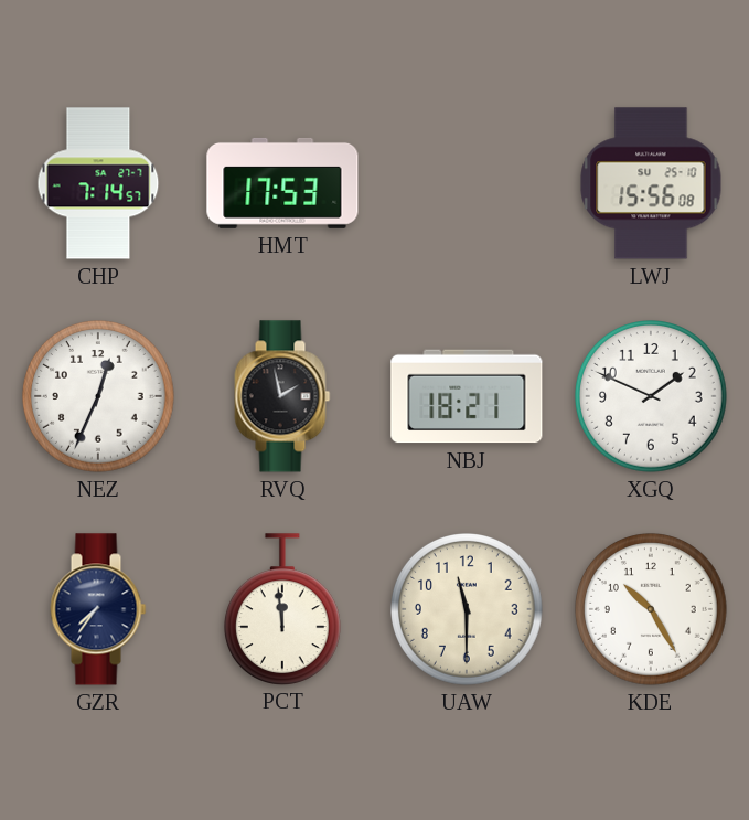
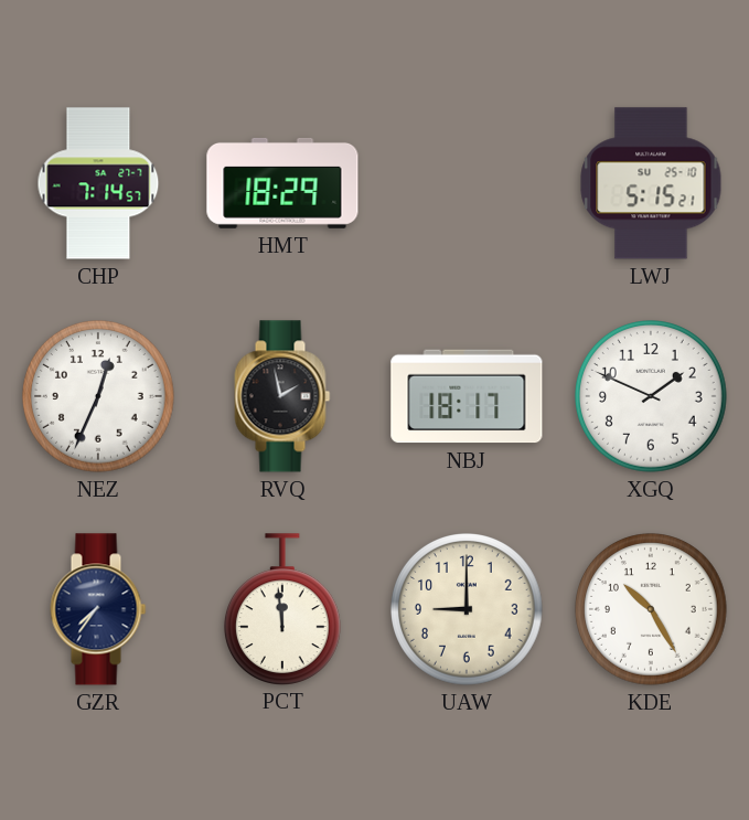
HMT: 17:53 -> 18:29
LWJ: 15:56 -> 5:15
NBJ: 18:21 -> 18:17
UAW: 11:30 -> 9:00
